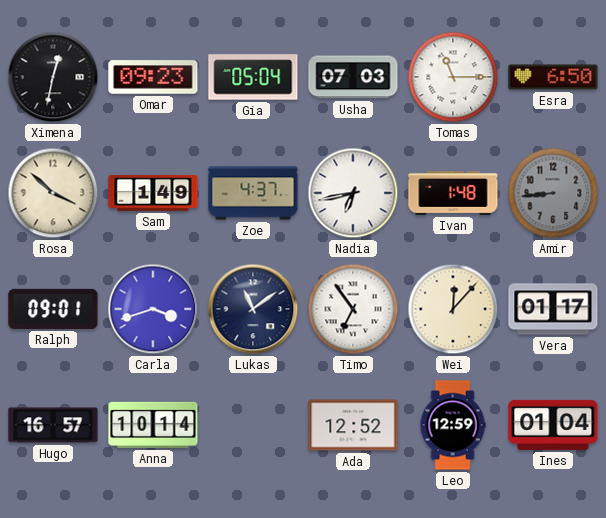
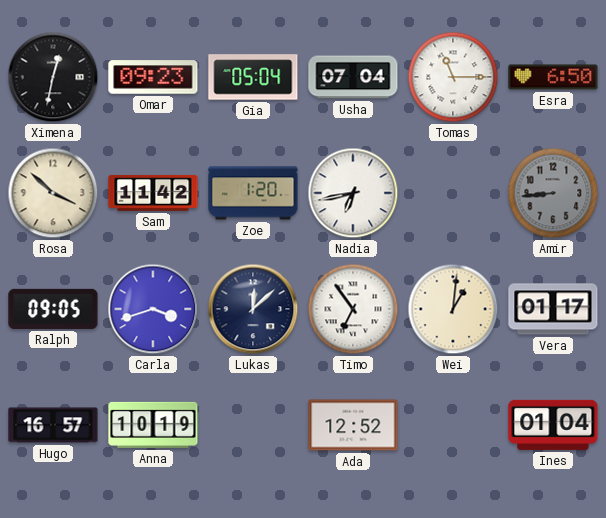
Usha: 07:03 -> 07:04
Sam: 1:49 -> 11:42
Zoe: 4:37 -> 1:20
Ivan: 1:48 -> none
Ralph: 09:01 -> 09:05
Lukas: 11:09 -> 12:08
Wei: 12:07 -> 1:01
Anna: 10:14 -> 10:19
Leo: 12:59 -> none
